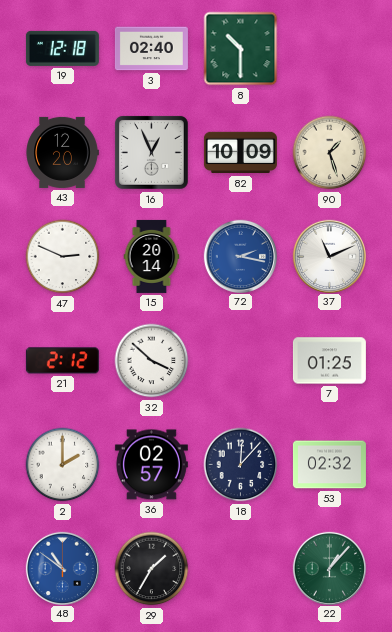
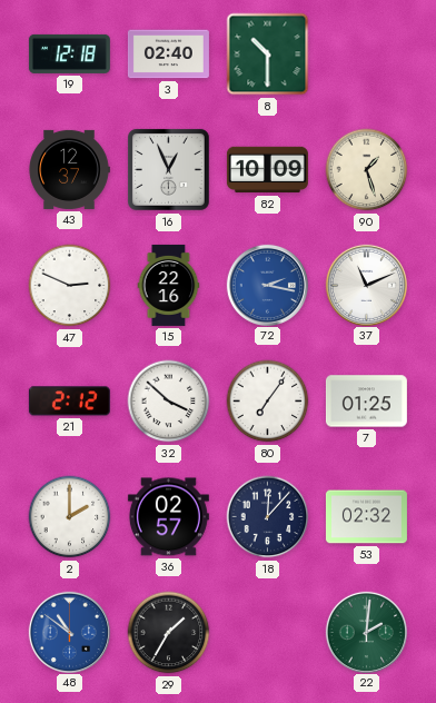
43: 12:20 -> 12:37
15: 20:14 -> 22:16
80: none -> 7:06
22: 1:07 -> 2:01
